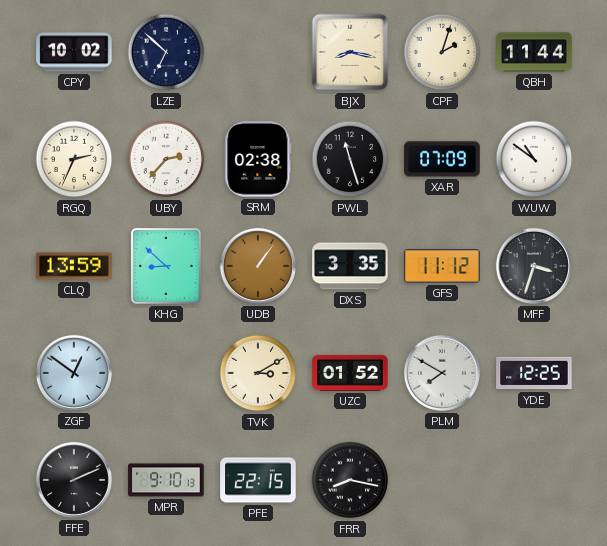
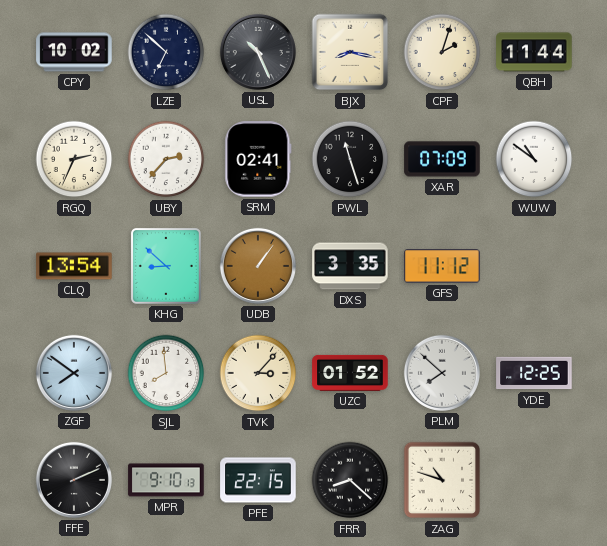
USL: none -> 10:26
SRM: 02:38 -> 02:41
CLQ: 13:59 -> 13:54
MFF: 3:33 -> none
ZGF: 12:51 -> 7:51
SJL: none -> 7:59
TVK: 3:10 -> 3:07
PLM: 7:50 -> 7:52
FRR: 8:17 -> 8:22
ZAG: none -> 10:48
